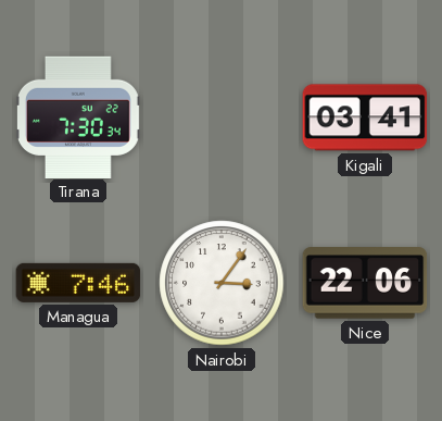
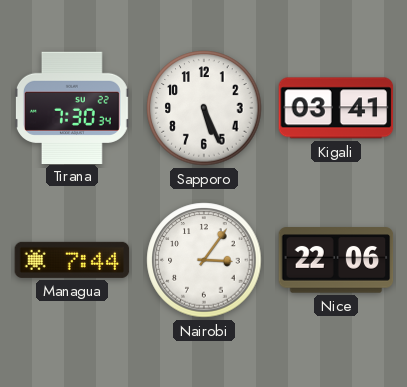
Sapporo: none -> 5:26
Managua: 7:46 -> 7:44
